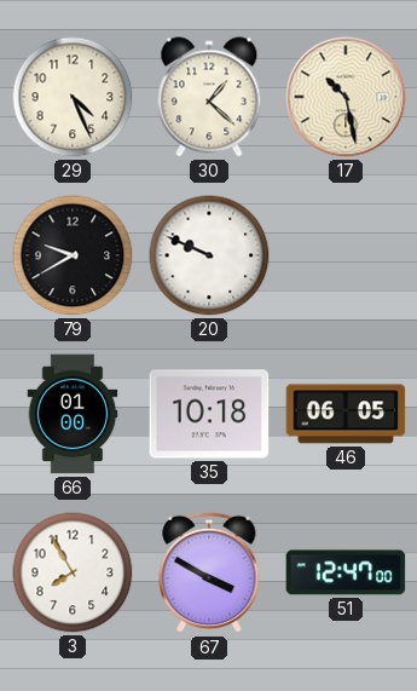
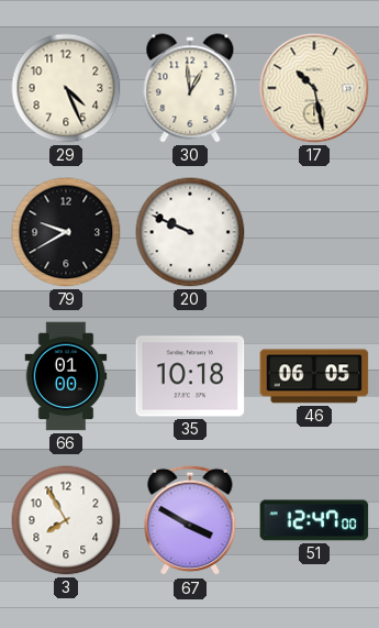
30: 1:22 -> 12:59
